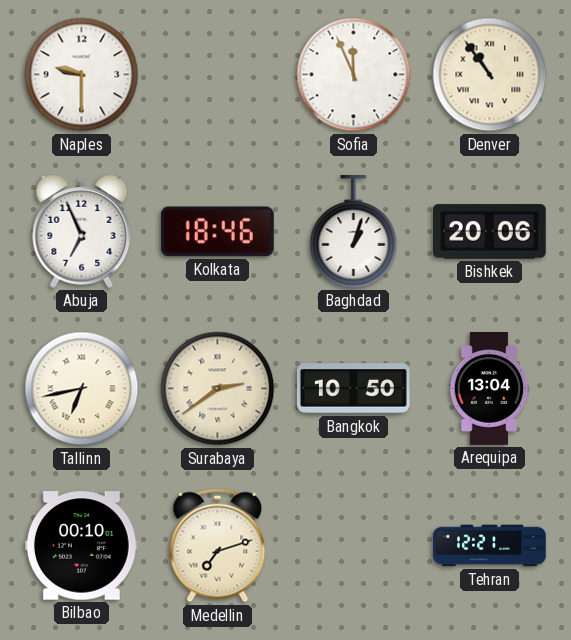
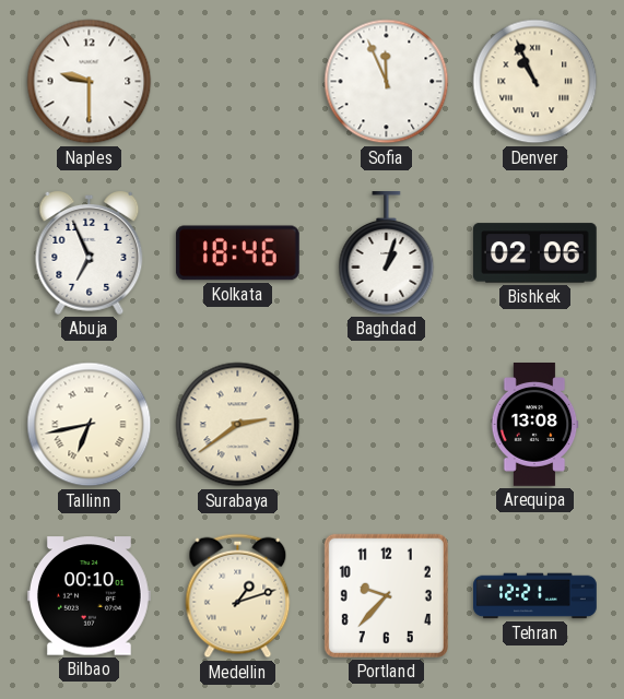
Denver: 10:54 -> 10:56
Bishkek: 20:06 -> 02:06
Bangkok: 10:50 -> none
Arequipa: 13:04 -> 13:08
Medellin: 7:12 -> 1:12
Portland: none -> 9:37
